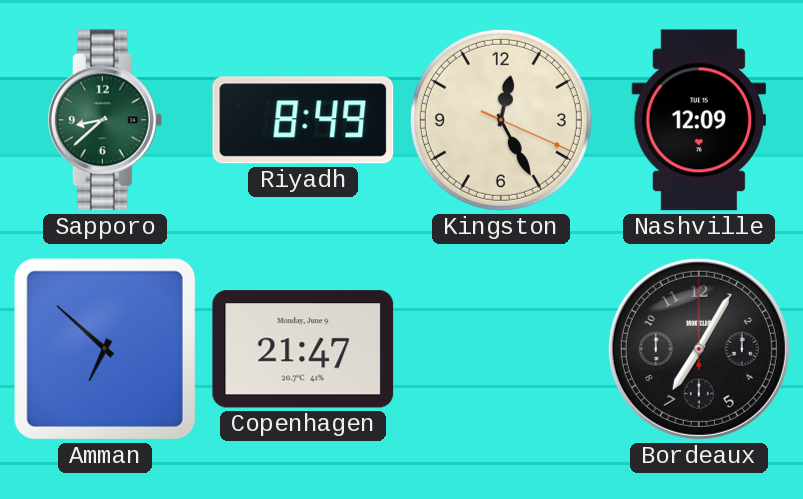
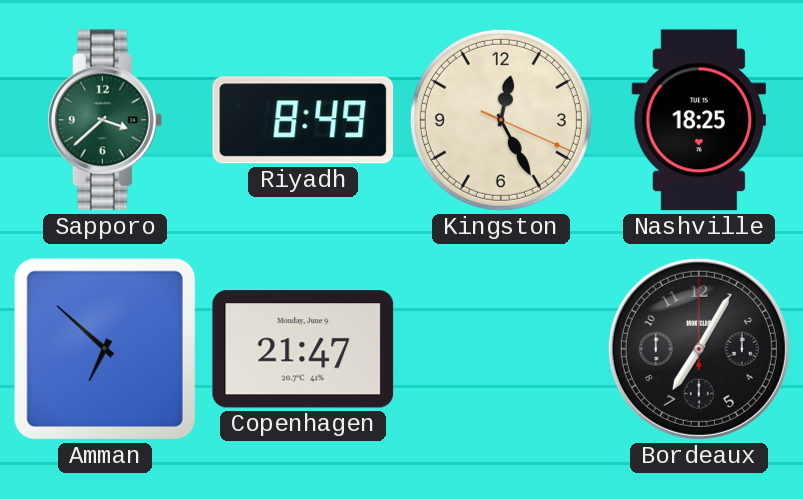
Sapporo: 8:38 -> 3:38
Nashville: 12:09 -> 18:25
